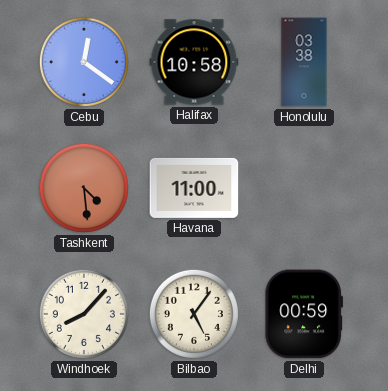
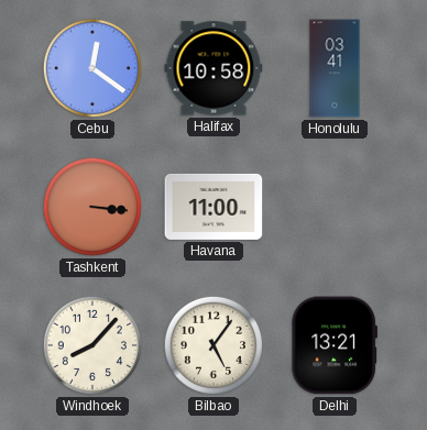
Honolulu: 03:38 -> 03:41
Tashkent: 4:29 -> 3:16
Delhi: 00:59 -> 13:21
